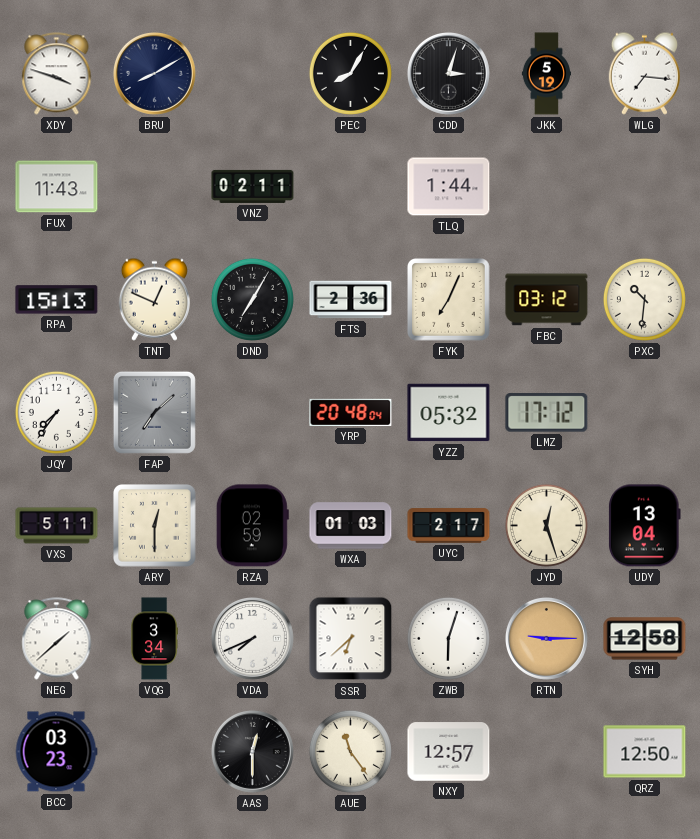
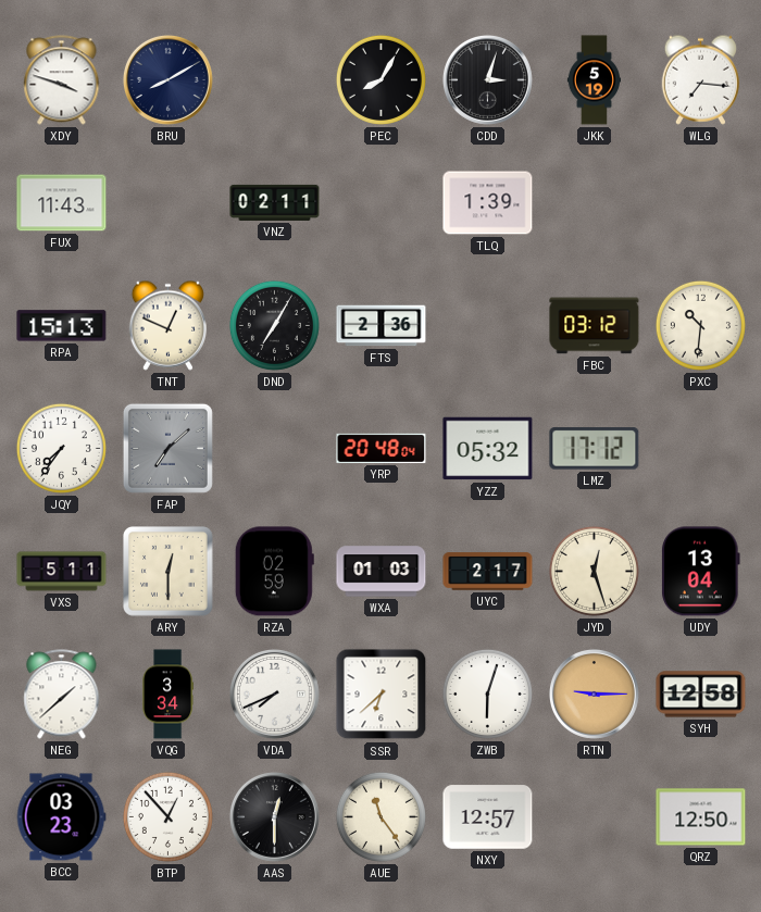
TLQ: 1:44 -> 1:39
FYK: 7:04 -> none
BTP: none -> 12:53
